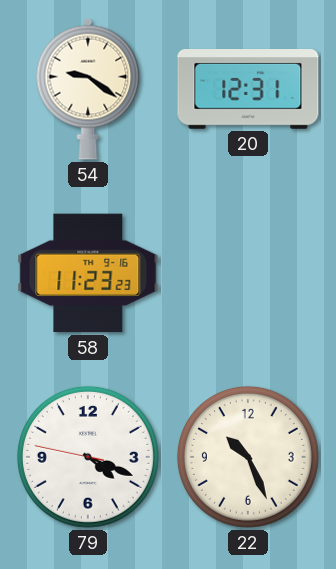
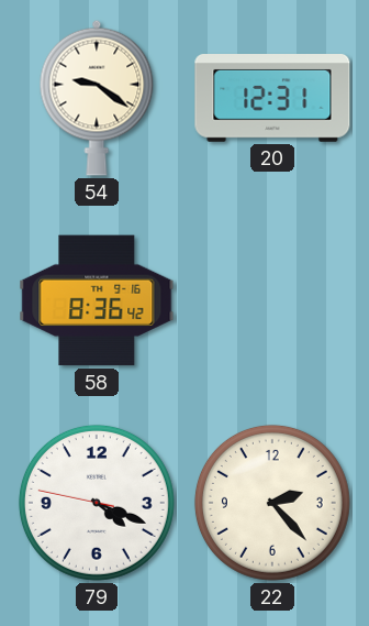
58: 11:23 -> 8:36
22: 10:26 -> 2:23
